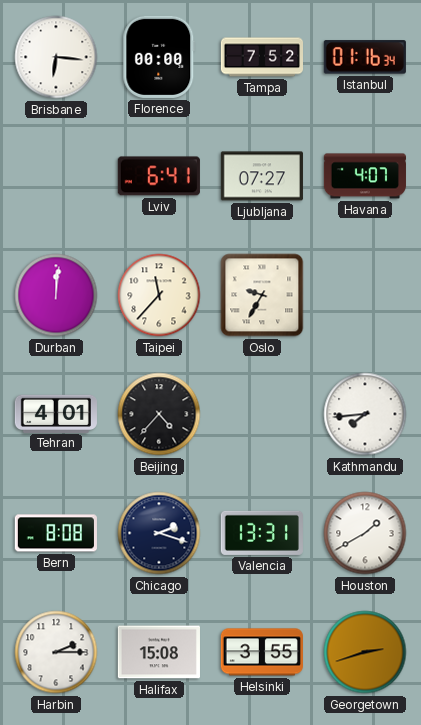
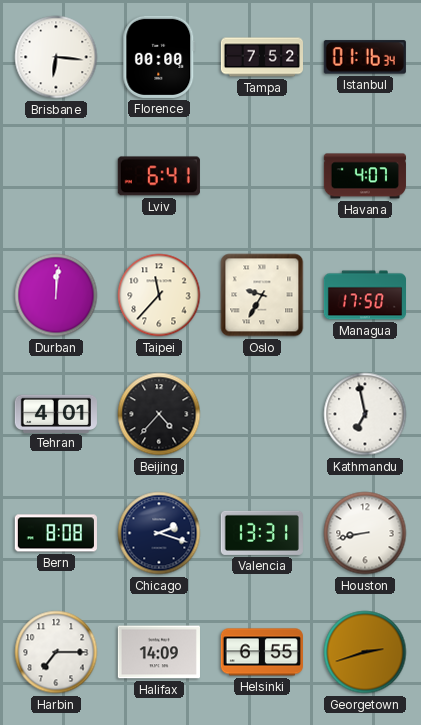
Ljubljana: 07:27 -> none
Managua: none -> 17:50
Kathmandu: 7:44 -> 6:58
Houston: 1:40 -> 8:43
Harbin: 2:15 -> 7:15
Halifax: 15:08 -> 14:09
Helsinki: 3:55 -> 6:55
